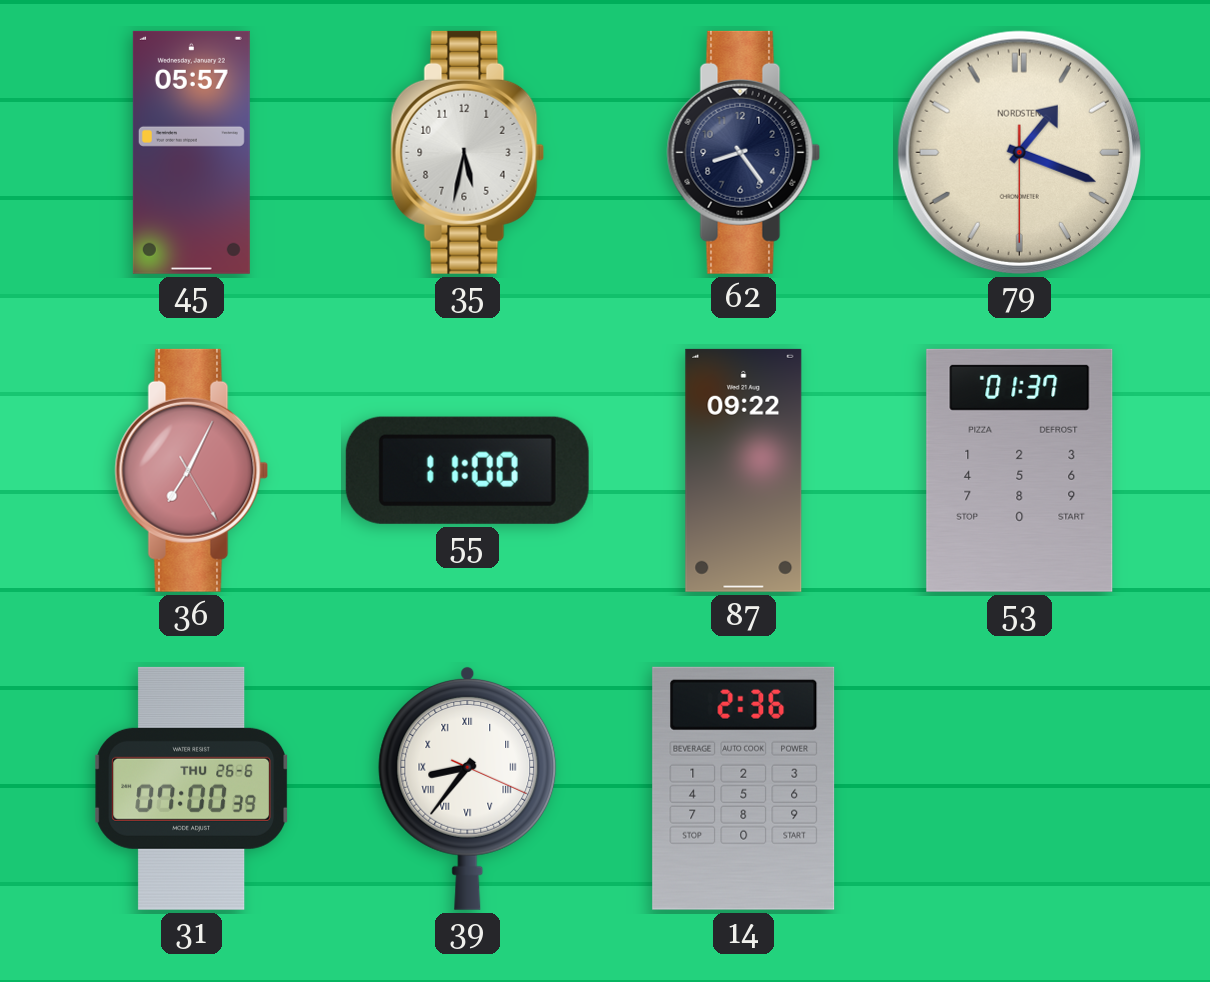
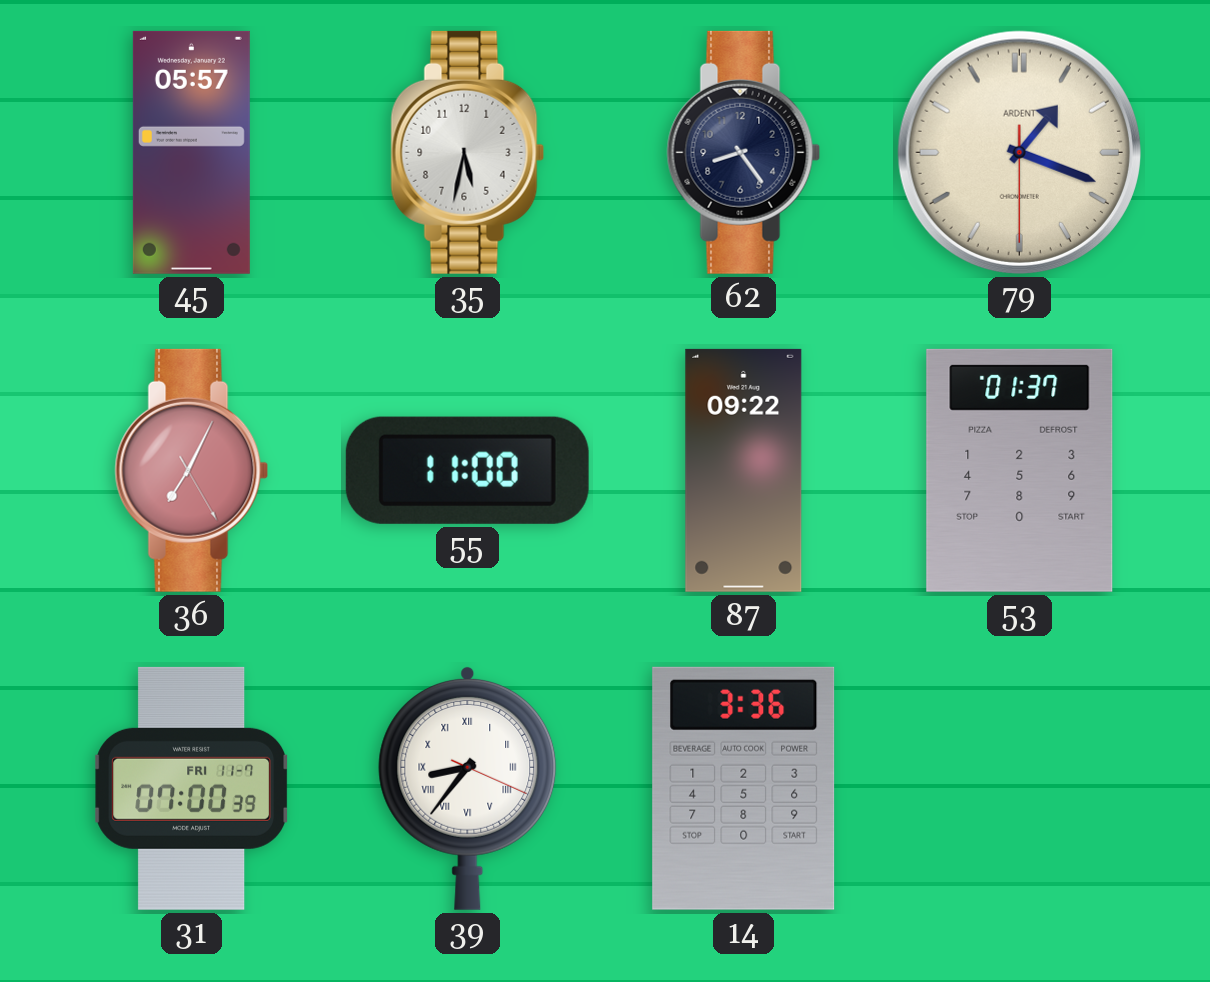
79 brand: NORDSTEN -> ARDENT
31 date: THU 26-6 -> FRI 11-7
14: 2:36 -> 3:36
